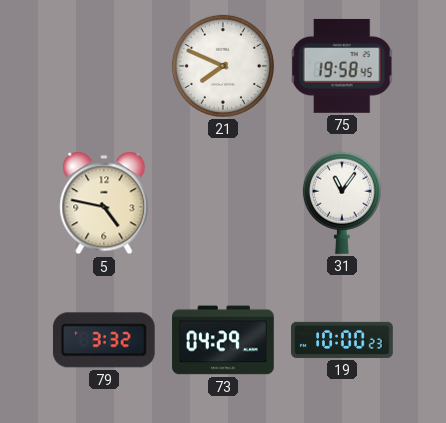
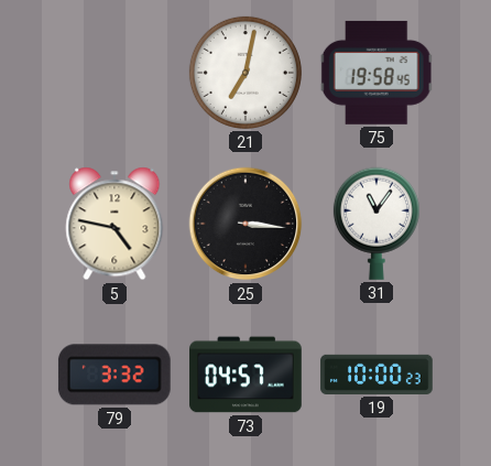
21: 7:49 -> 7:02
25: none -> 3:16
73: 04:29 -> 04:57
